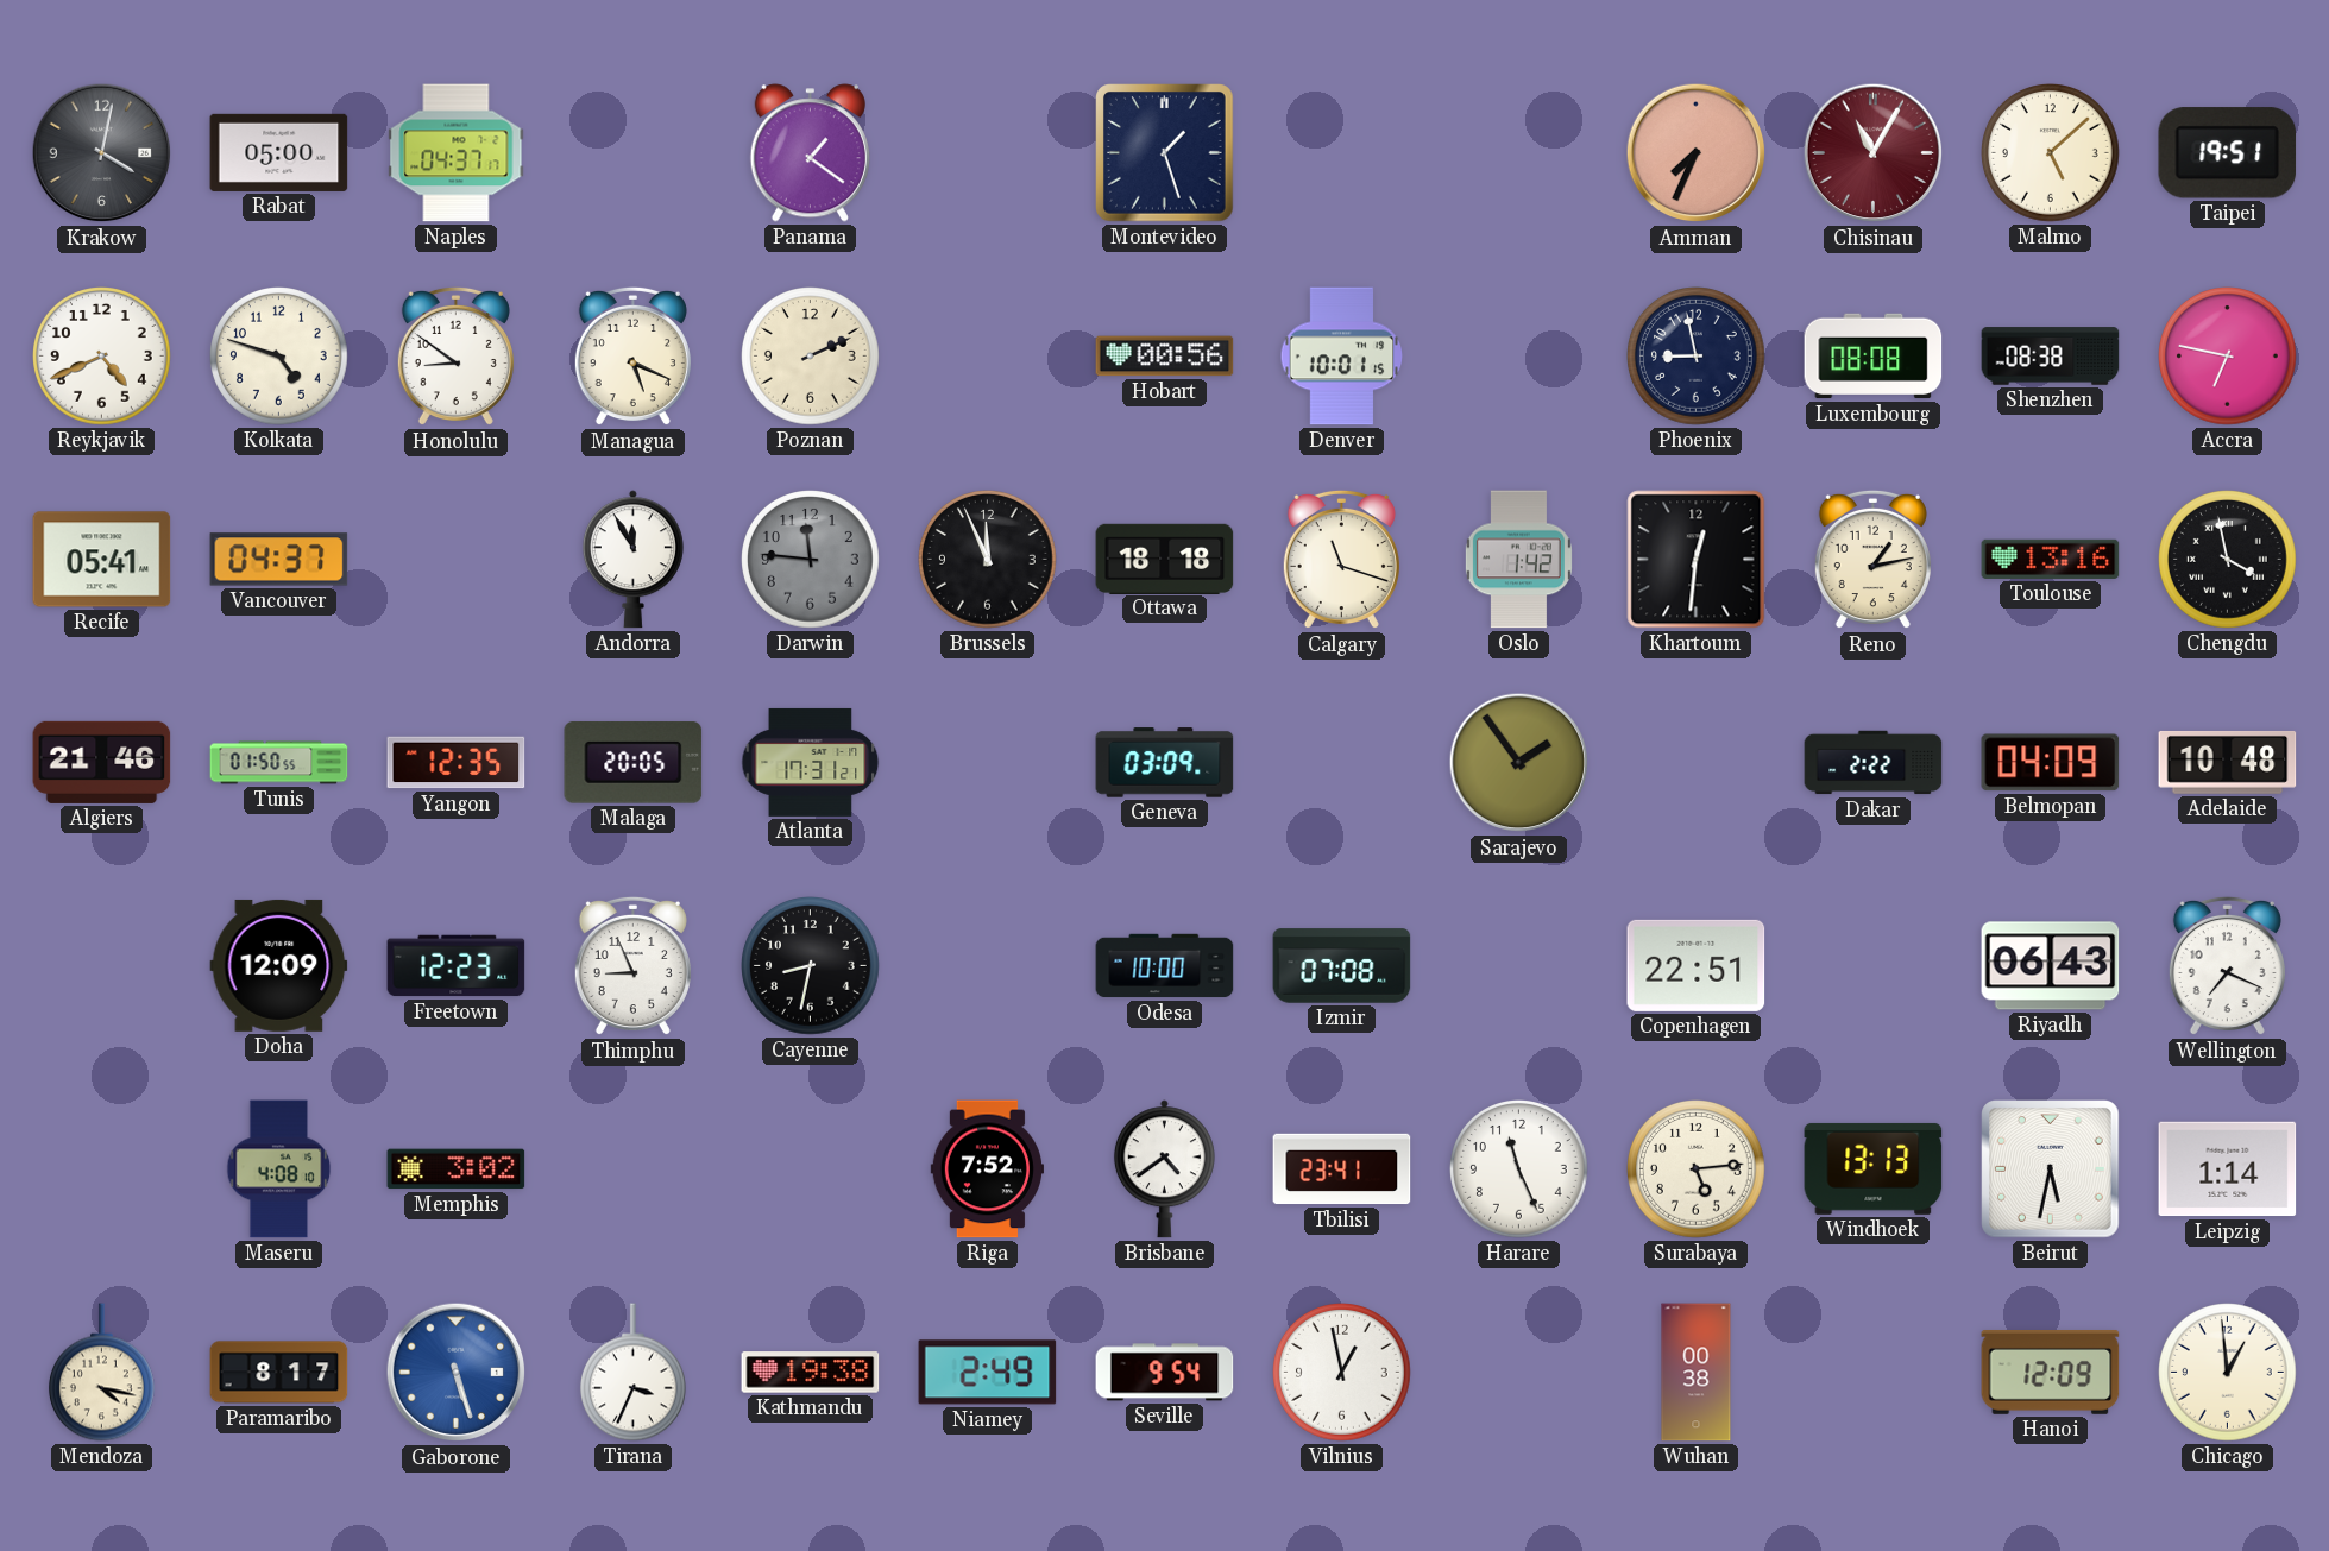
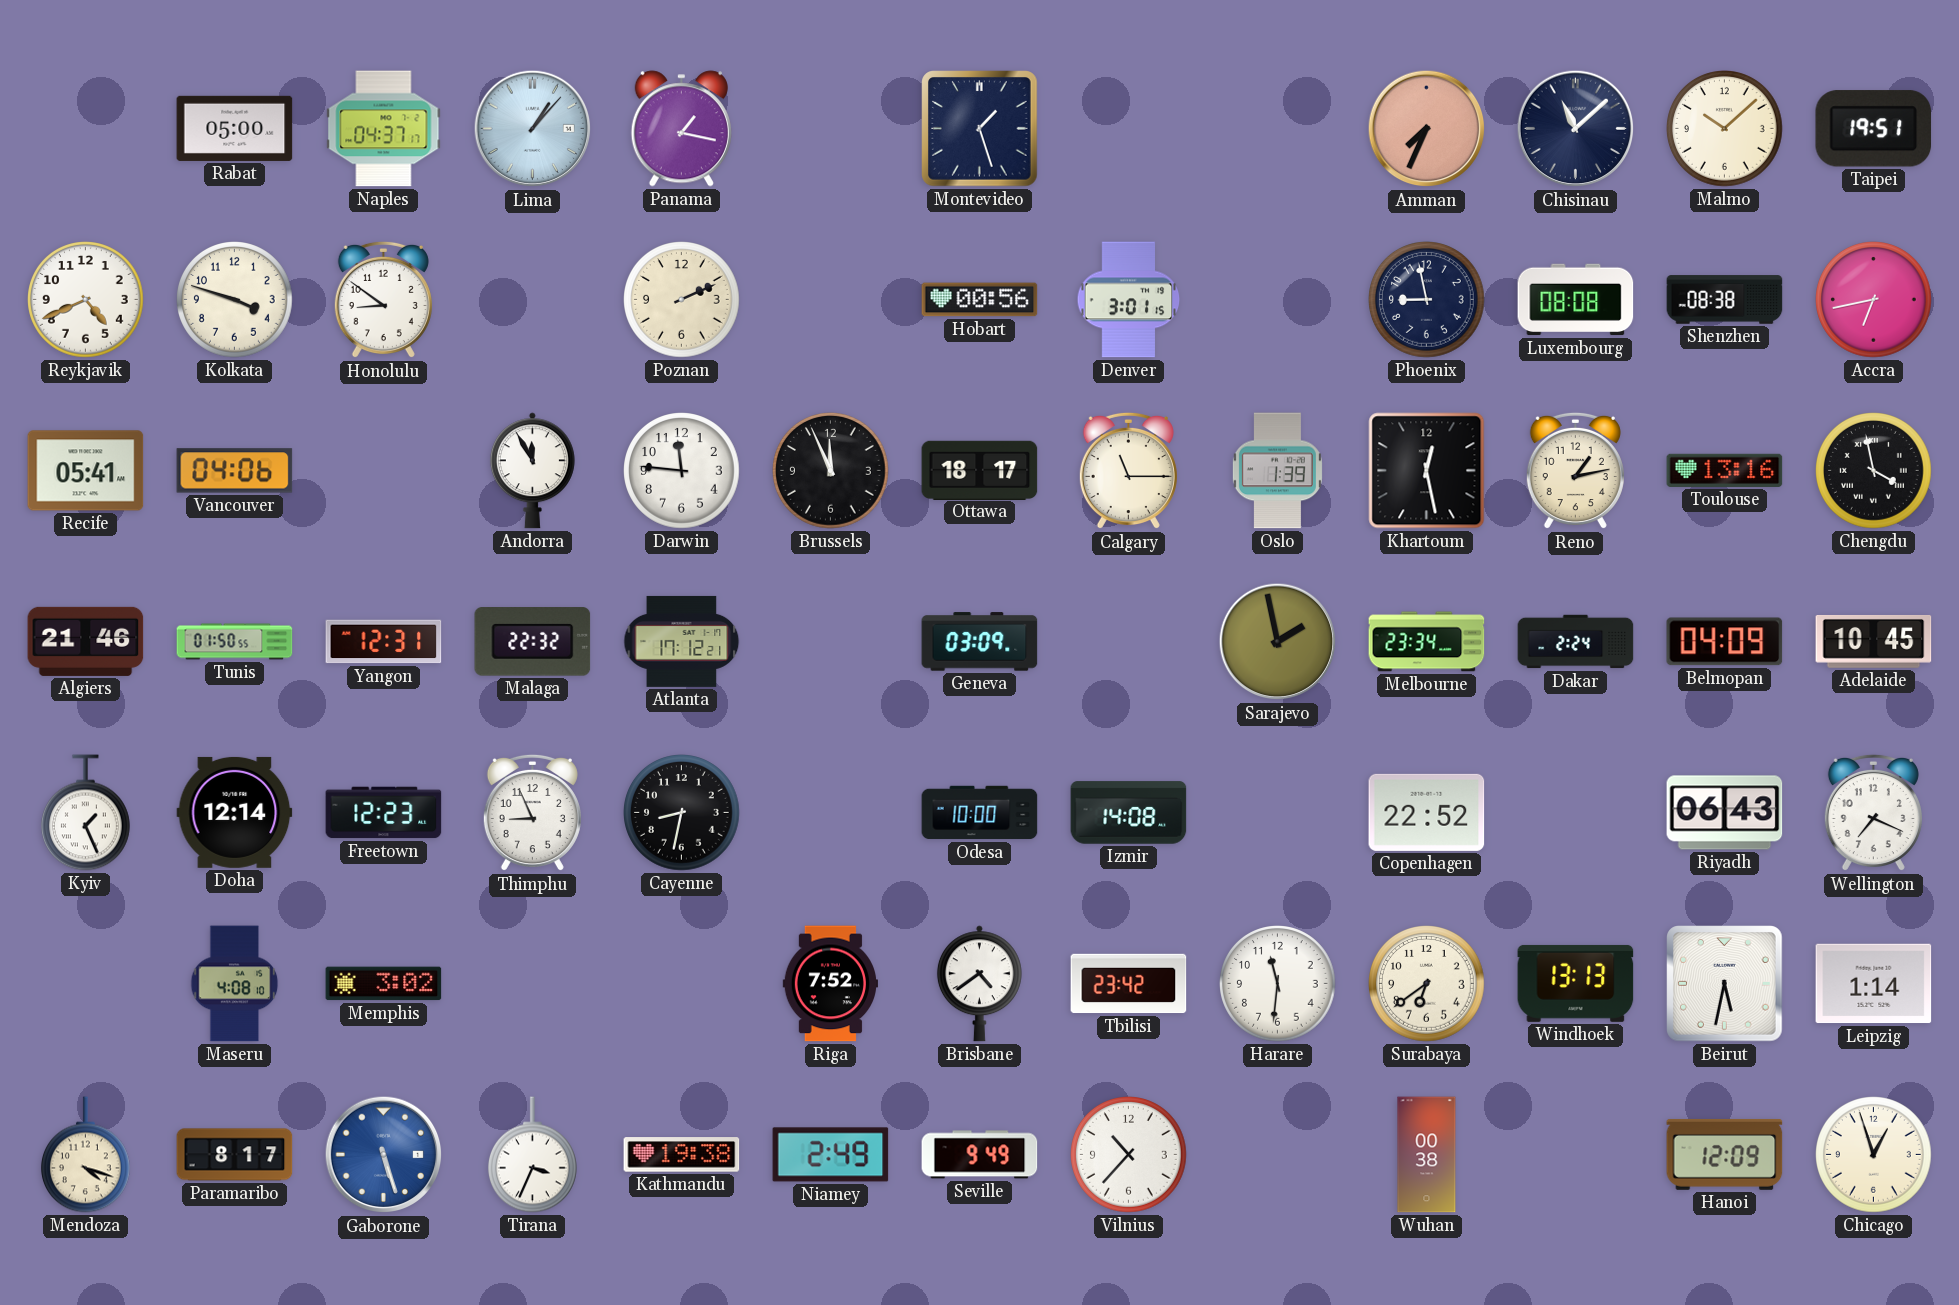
Krakow: 4:02 -> none
Lima: none -> 1:07
Panama: 1:21 -> 1:17
Chisinau: 11:05 -> 11:08
Chisinau dial: burgundy -> navy
Malmo: 5:08 -> 10:08
Kolkata: 4:48 -> 3:48
Managua: 5:19 -> none
Denver: 10:01 -> 3:01
Accra: 6:47 -> 6:43
Vancouver: 04:37 -> 04:06
Darwin dial: grey -> white
Ottawa: 18:18 -> 18:17
Calgary: 11:18 -> 11:15
Oslo: 1:42 -> 1:39
Khartoum: 12:31 -> 12:28
Yangon: 12:35 -> 12:31
Malaga: 20:05 -> 22:32
Atlanta: 17:31 -> 17:12
Sarajevo: 1:54 -> 1:58
Melbourne: none -> 23:34
Dakar: 2:22 -> 2:24
Adelaide: 10:48 -> 10:45
Kyiv: none -> 1:26
Doha: 12:09 -> 12:14
Izmir: 07:08 -> 14:08
Copenhagen: 22:51 -> 22:52
Tbilisi: 23:41 -> 23:42
Harare: 11:26 -> 11:31
Surabaya: 5:14 -> 6:39
Mendoza: 4:17 -> 4:18
Seville: 9:54 -> 9:49
Vilnius: 12:58 -> 10:37
Chicago: 12:59 -> 12:57
